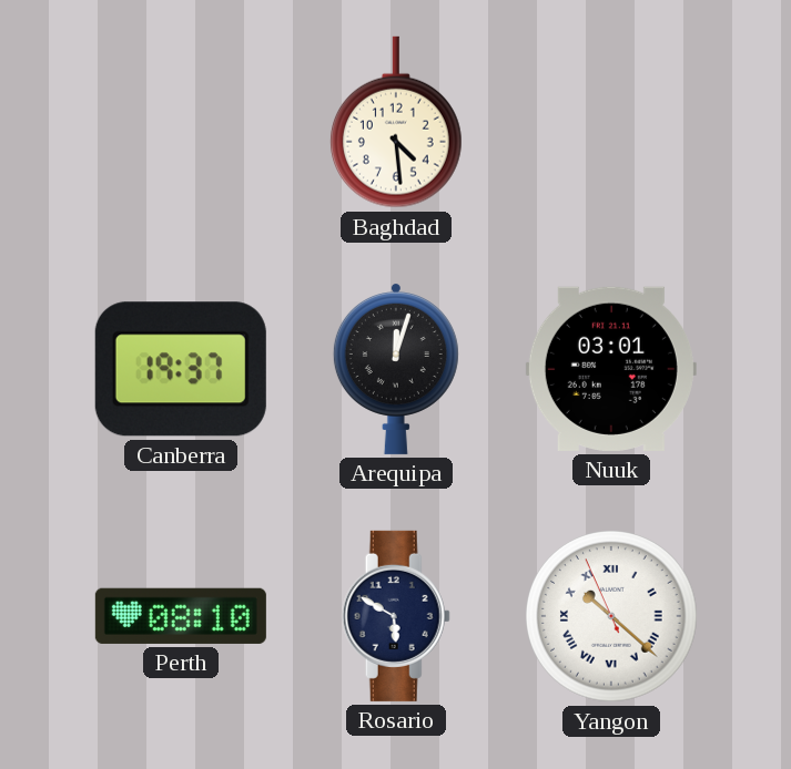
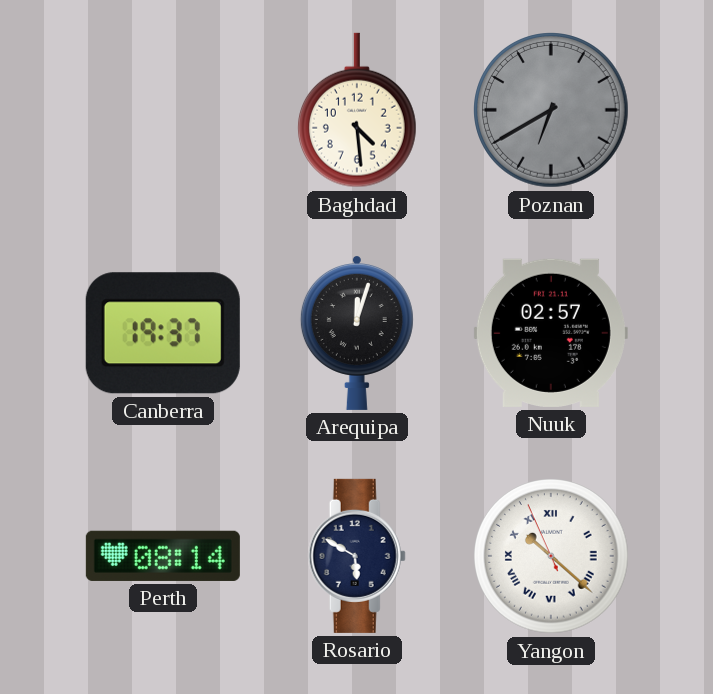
Poznan: none -> 6:40
Nuuk: 03:01 -> 02:57
Perth: 08:10 -> 08:14
